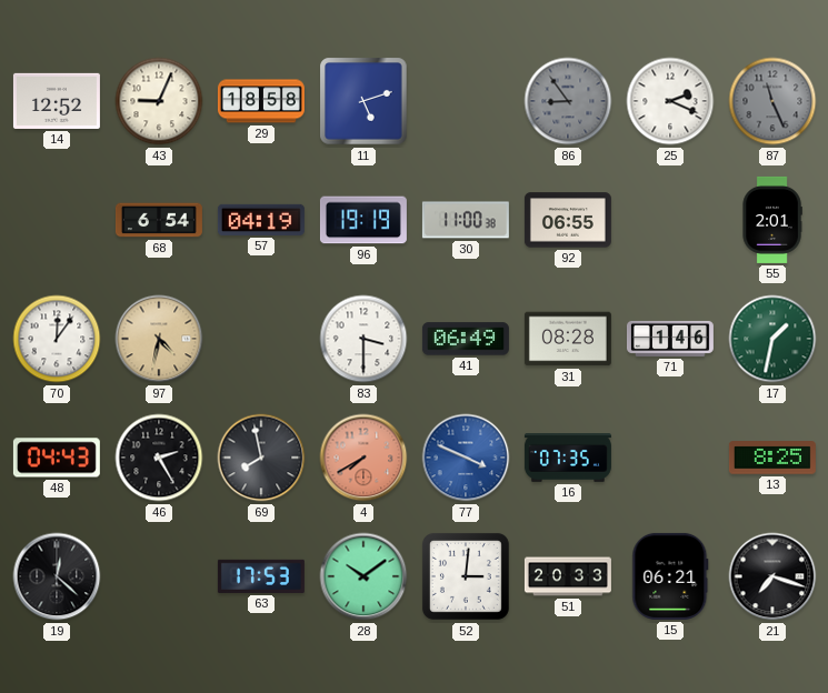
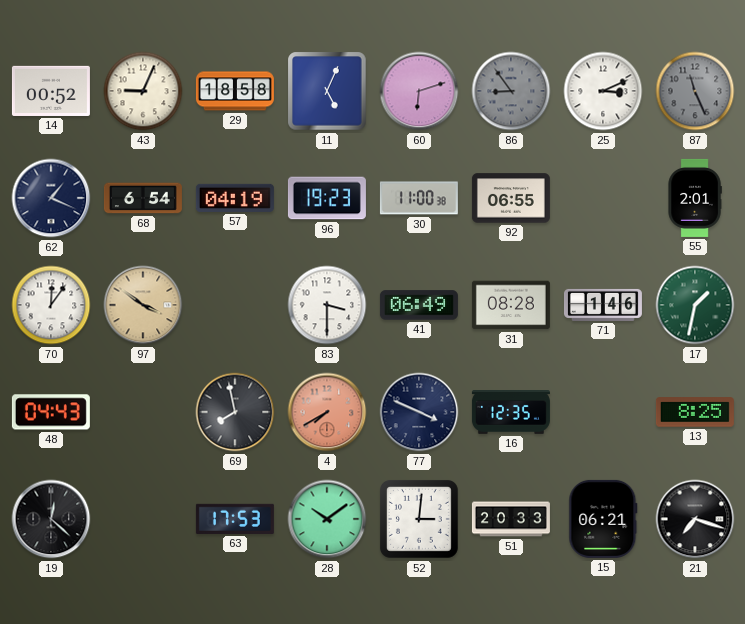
14: 12:52 -> 00:52
11: 5:12 -> 5:04
60: none -> 6:12
25: 2:19 -> 3:11
62: none -> 1:19
96: 19:19 -> 19:23
97: 4:32 -> 3:51
46: 2:25 -> none
77 dial: blue -> navy
16: 07:35 -> 12:35
